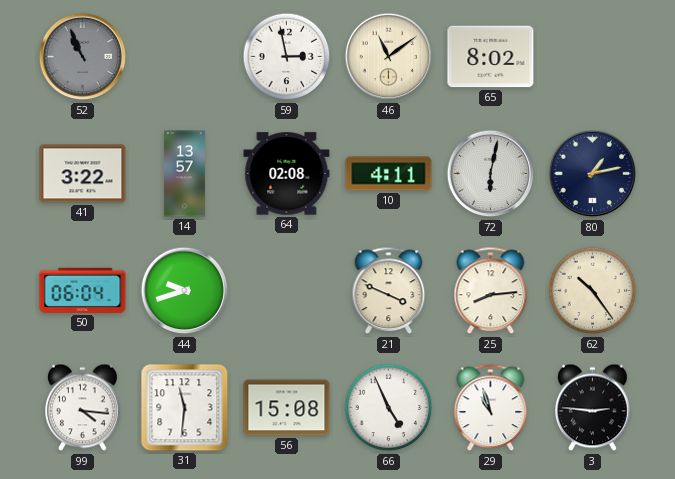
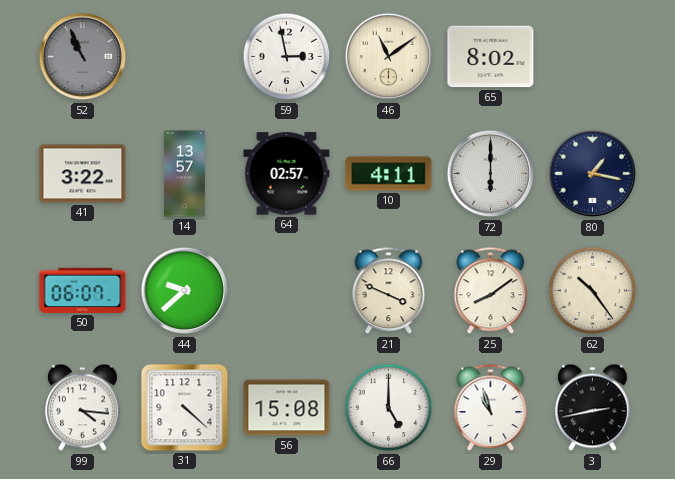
64: 02:08 -> 02:57
72: 6:02 -> 6:00
80: 1:13 -> 1:17
50: 06:04 -> 06:07
44: 9:42 -> 9:38
25: 8:14 -> 8:09
31: 11:31 -> 4:22
66: 4:56 -> 5:00
3: 2:46 -> 2:43
